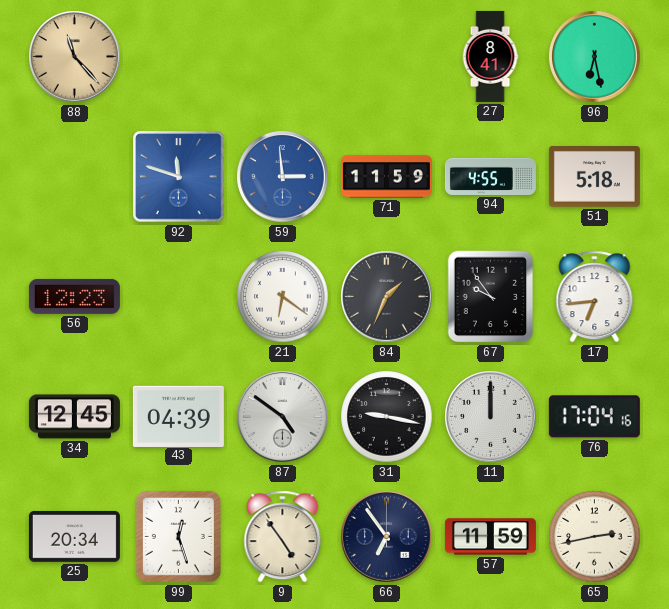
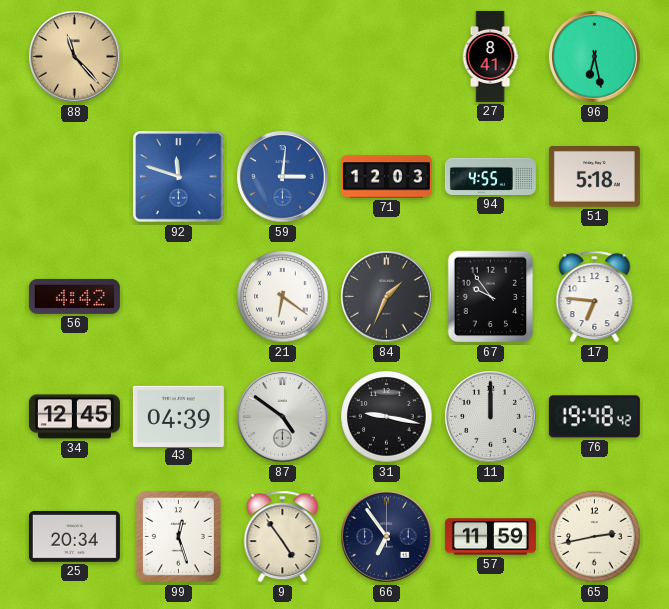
59: 2:59 -> 3:01
71: 11:59 -> 12:03
56: 12:23 -> 4:42
17: 6:44 -> 6:46
76: 17:04 -> 19:48
